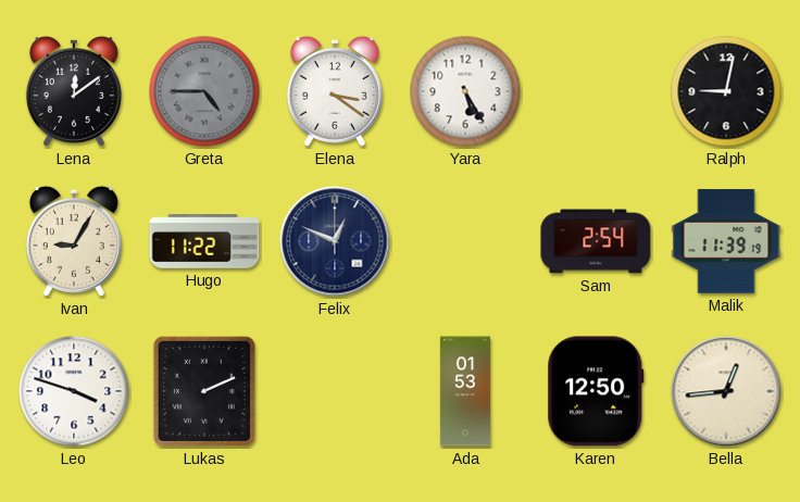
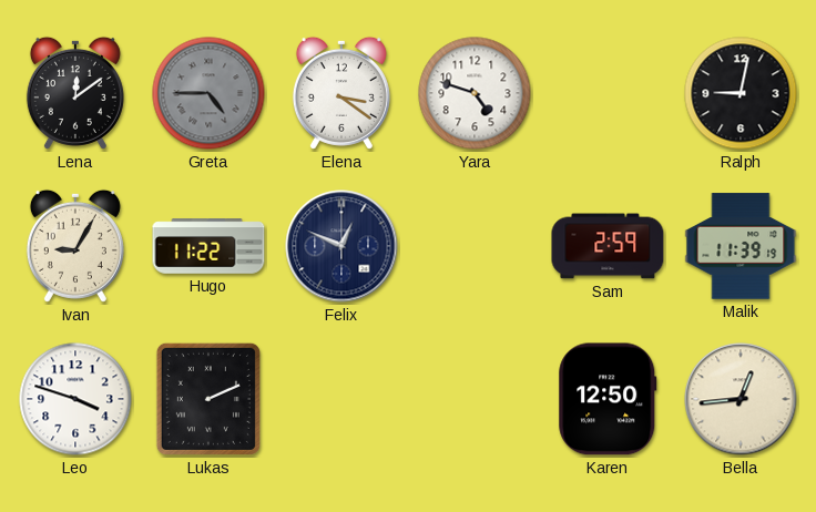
Yara: 5:25 -> 4:48
Sam: 2:54 -> 2:59
Ada: 01:53 -> none
